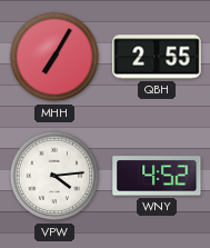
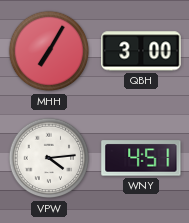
QBH: 2:55 -> 3:00
WNY: 4:52 -> 4:51
